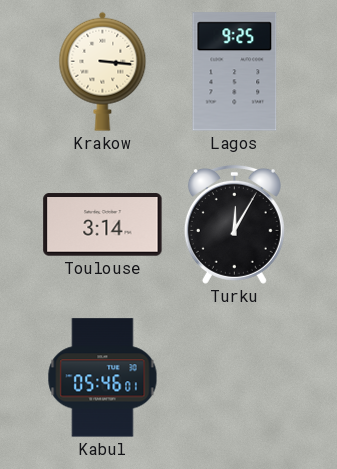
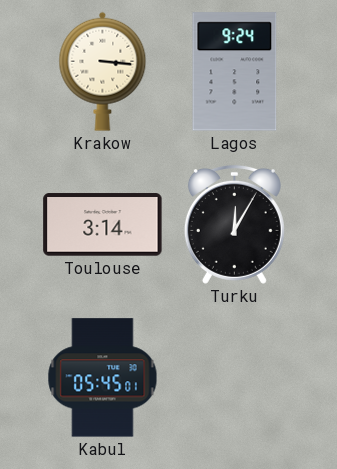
Lagos: 9:25 -> 9:24
Kabul: 05:46 -> 05:45
